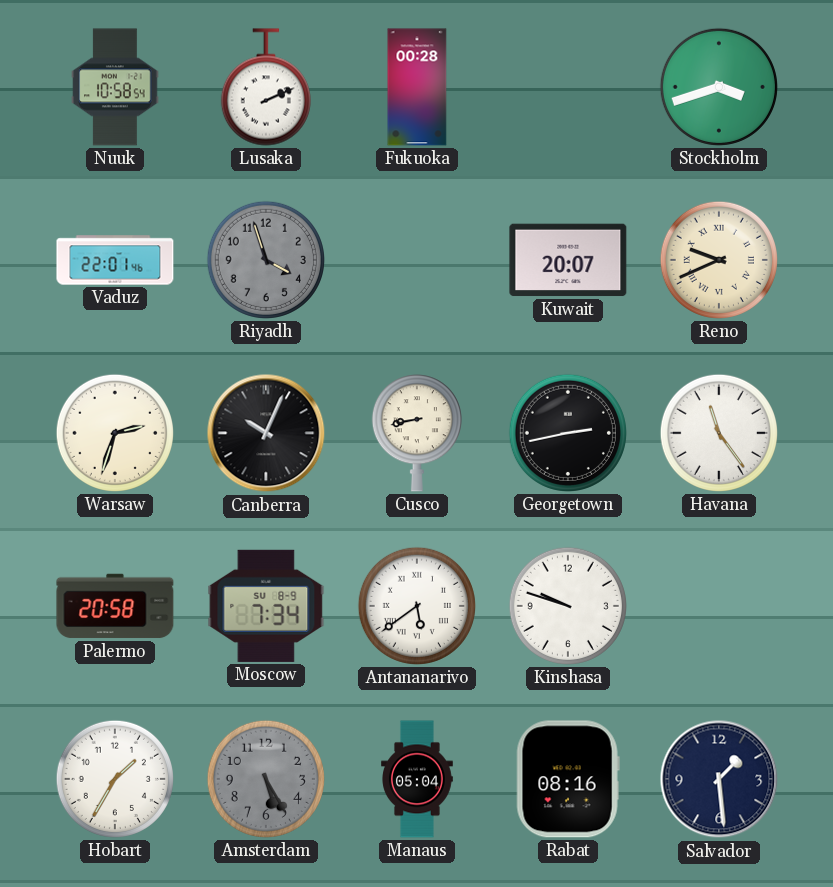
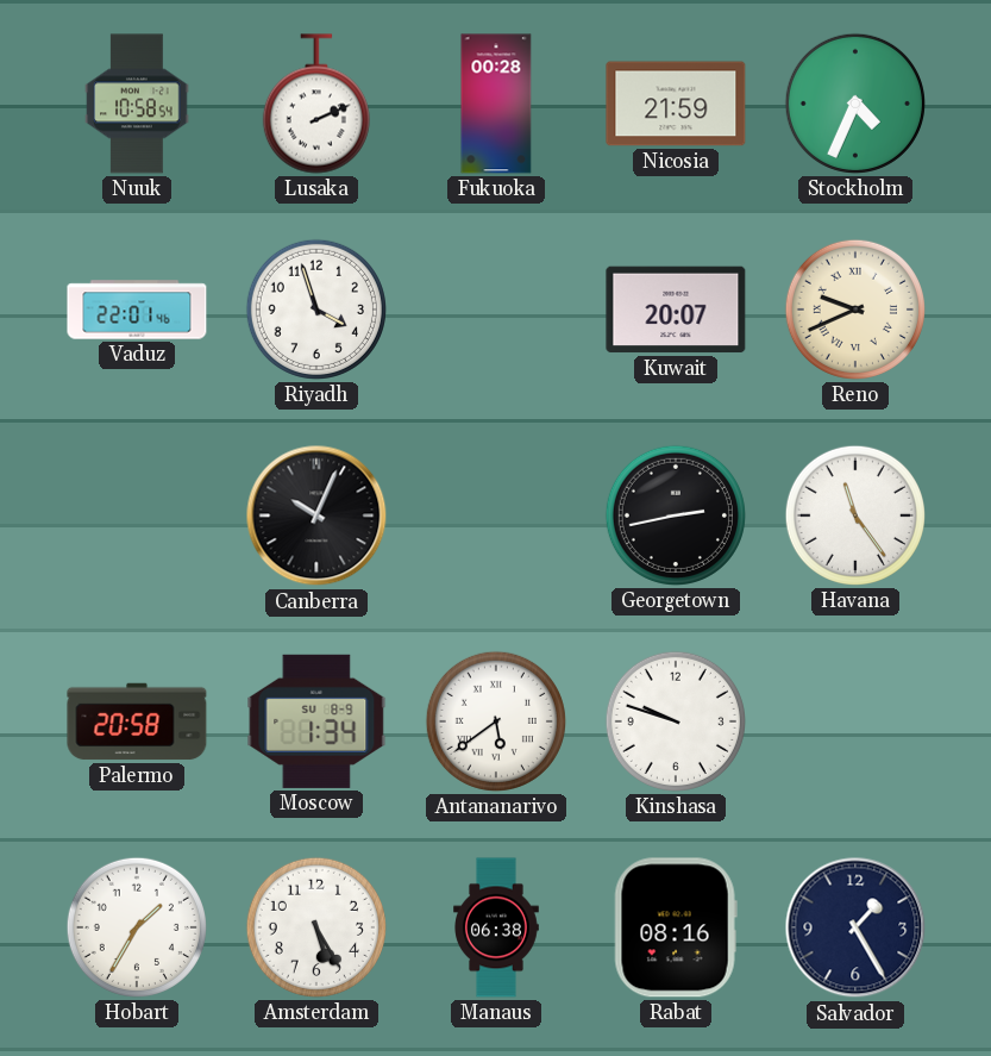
Nicosia: none -> 21:59
Stockholm: 3:42 -> 4:34
Riyadh dial: grey -> white
Warsaw: 2:33 -> none
Cusco: 8:43 -> none
Moscow: 7:34 -> 1:34
Amsterdam dial: grey -> white
Manaus: 05:04 -> 06:38
Salvador: 1:29 -> 1:25
